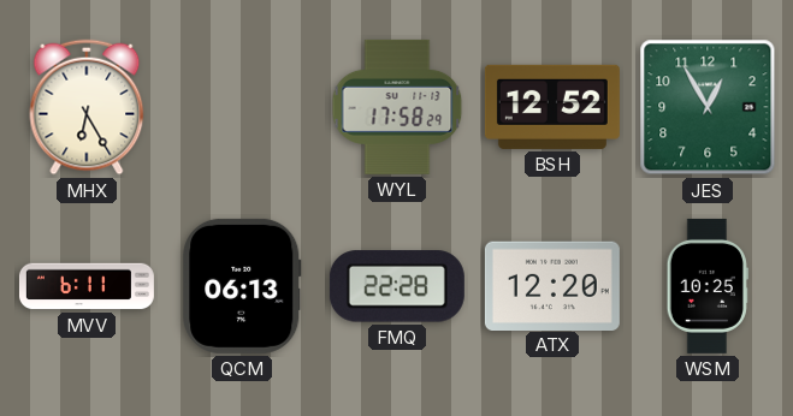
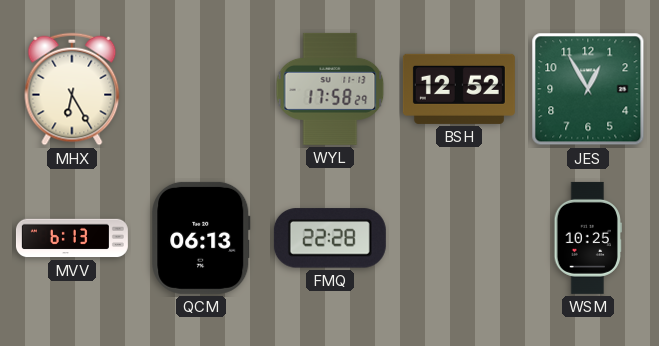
MVV: 6:11 -> 6:13
ATX: 12:20 -> none
